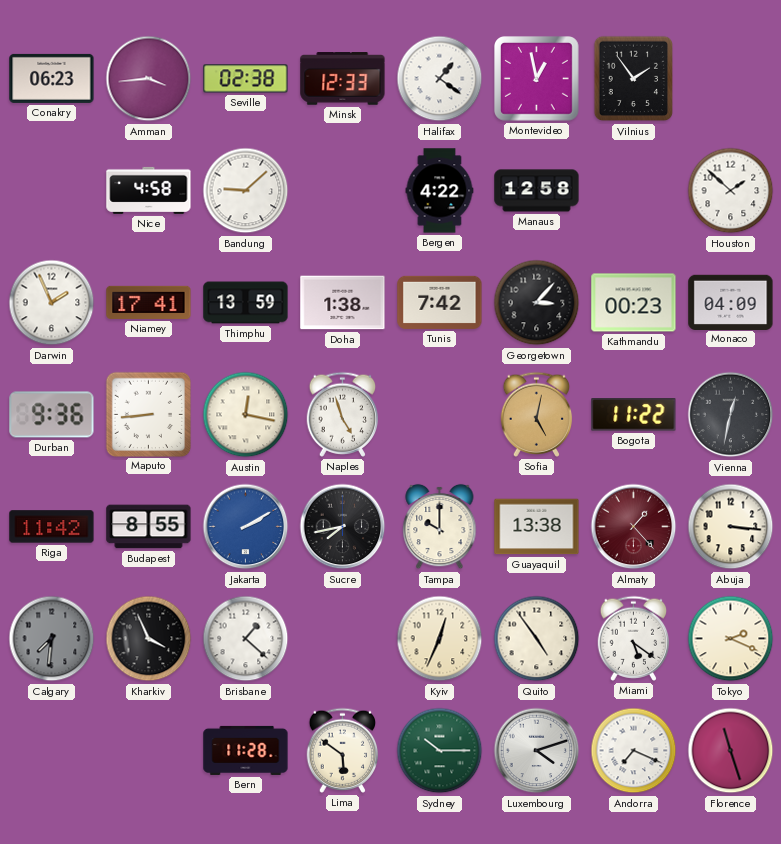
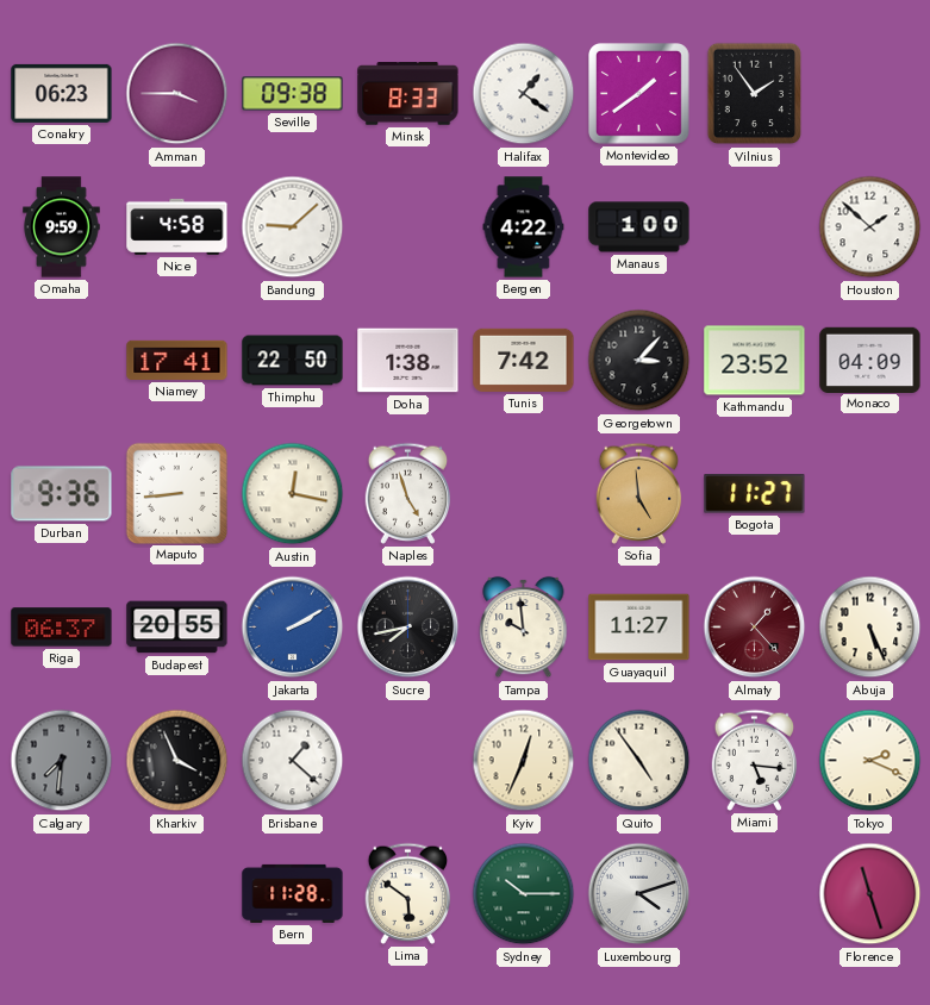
Amman: 3:44 -> 3:45
Seville: 02:38 -> 09:38
Minsk: 12:33 -> 8:33
Montevideo: 12:58 -> 1:39
Omaha: none -> 9:59
Manaus: 12:58 -> 1:00
Darwin: 1:56 -> none
Thimphu: 13:59 -> 22:50
Kathmandu: 00:23 -> 23:52
Sofia: 5:02 -> 4:59
Bogota: 11:22 -> 11:27
Vienna: 12:32 -> none
Riga: 11:42 -> 06:37
Budapest: 8:55 -> 20:55
Tampa: 10:00 -> 9:59
Guayaquil: 13:38 -> 11:27
Abuja: 3:16 -> 5:26
Miami: 5:21 -> 5:16
Andorra: 7:19 -> none
